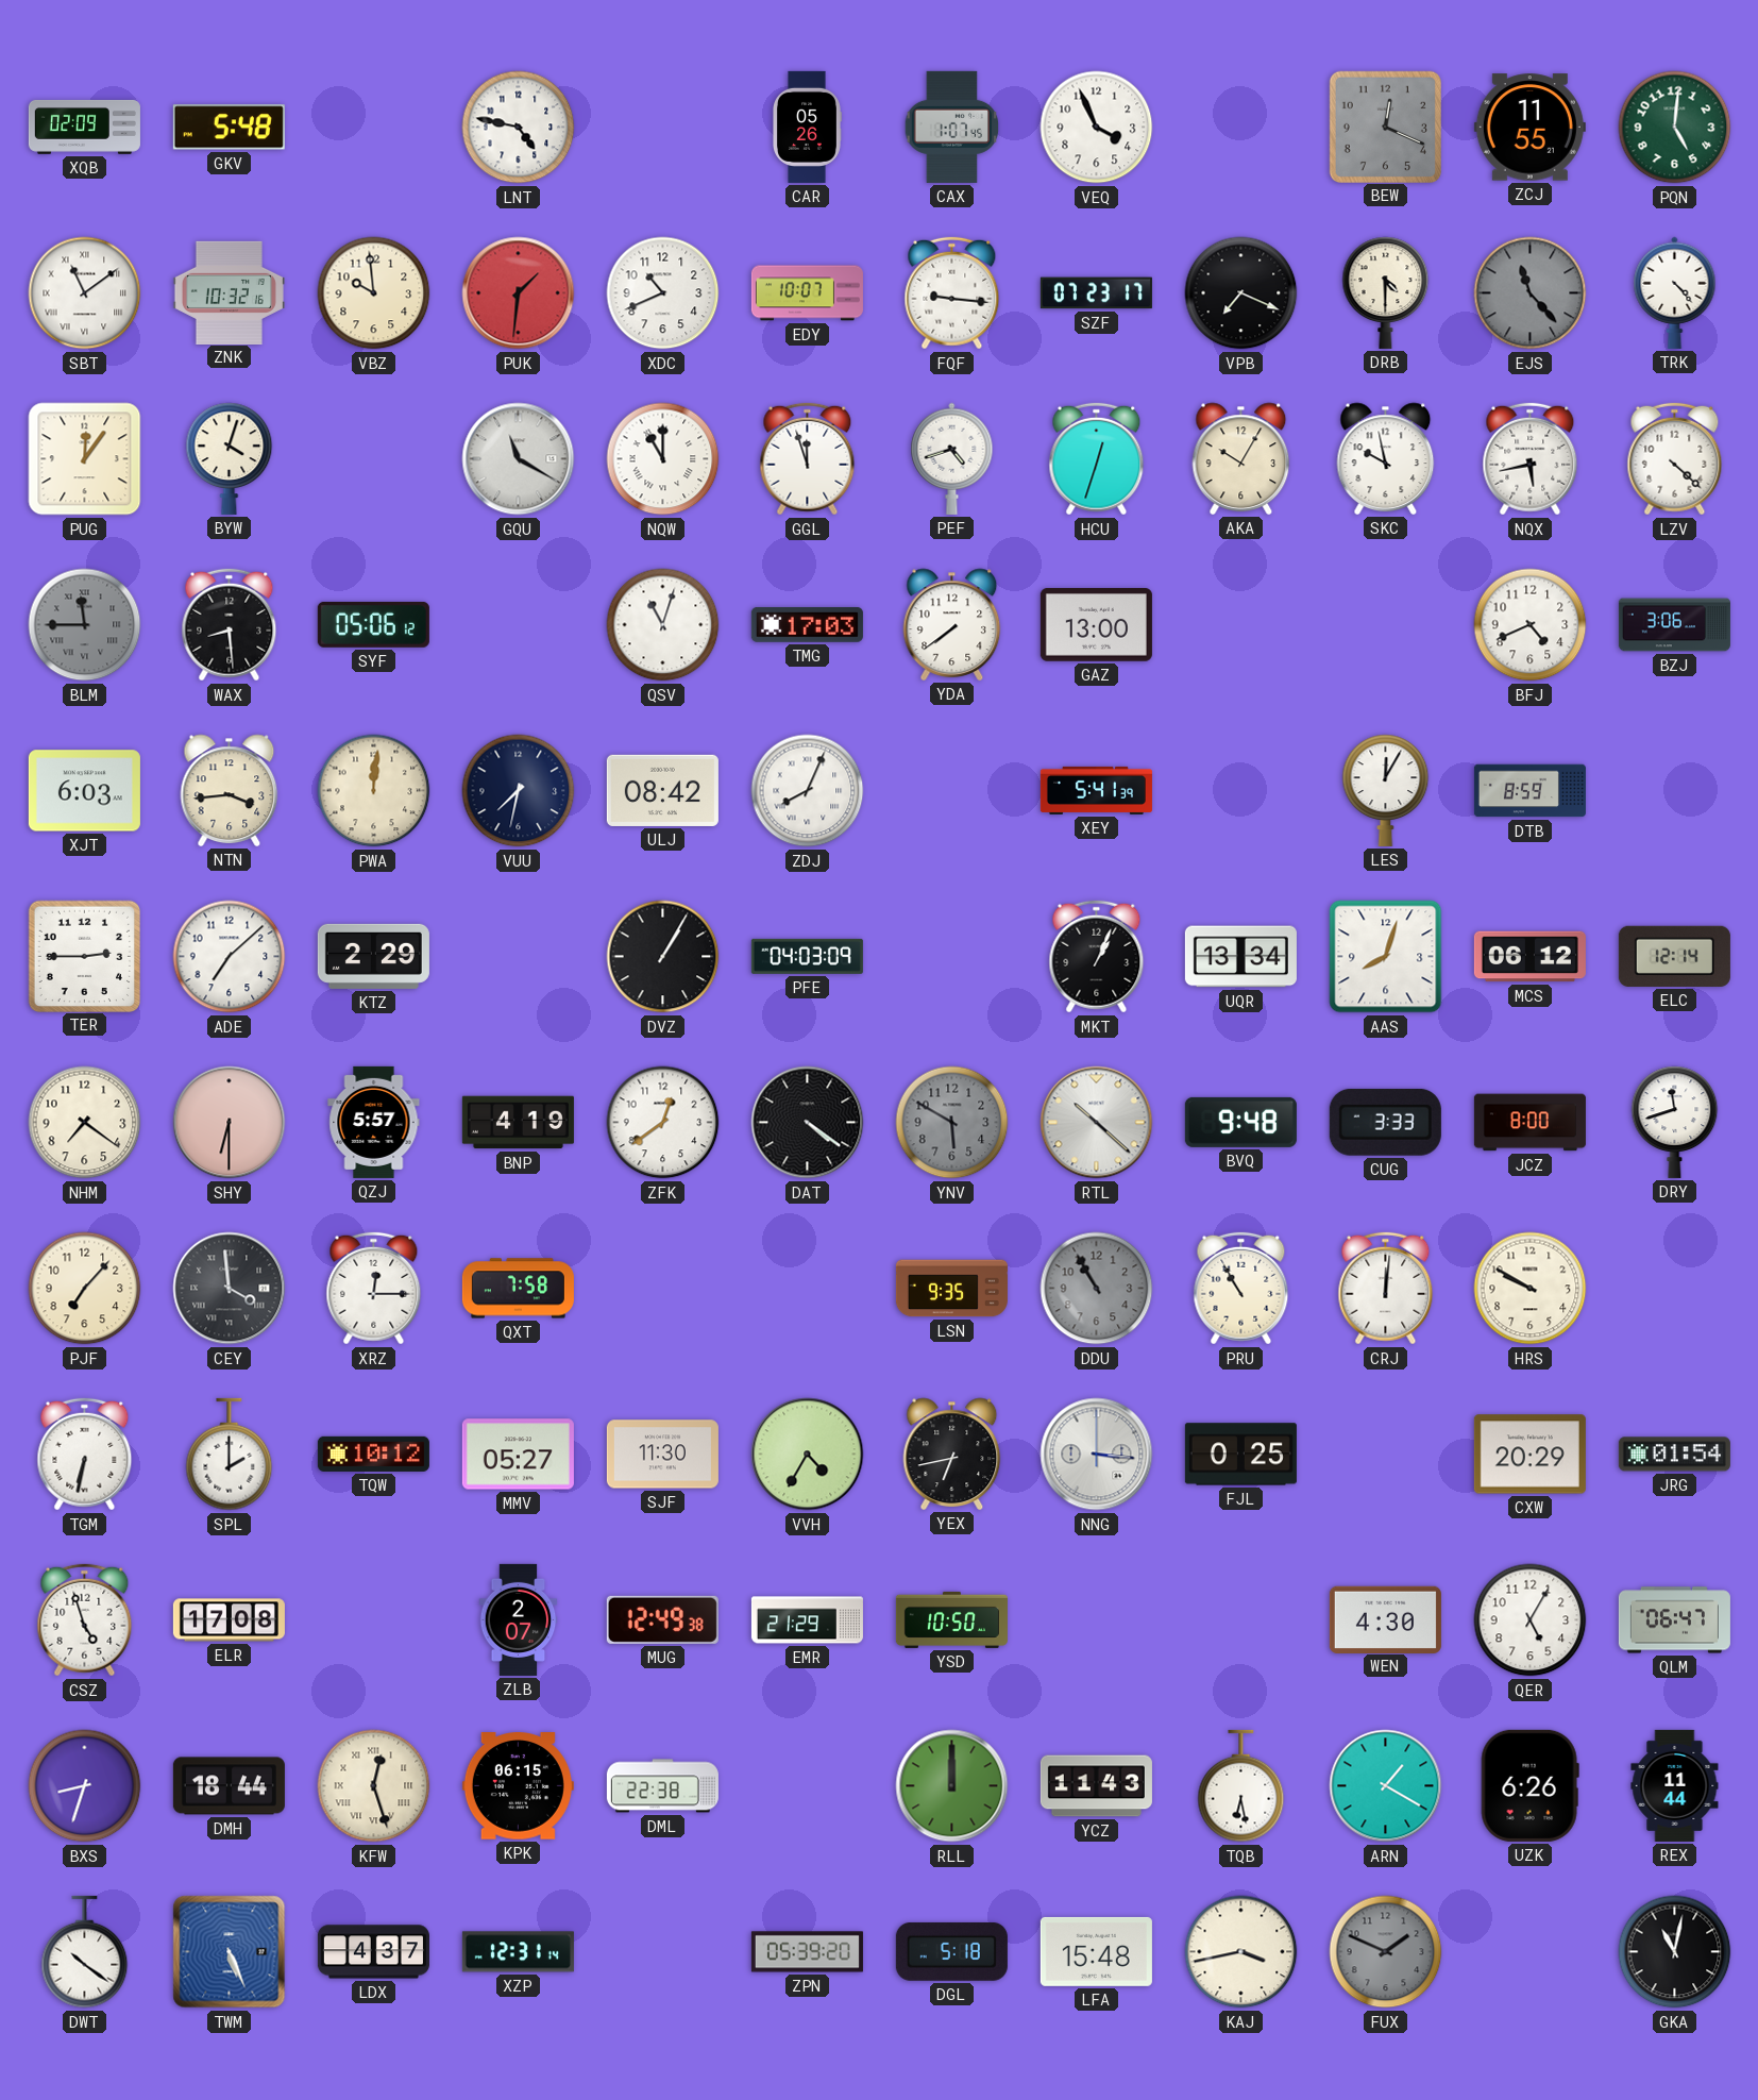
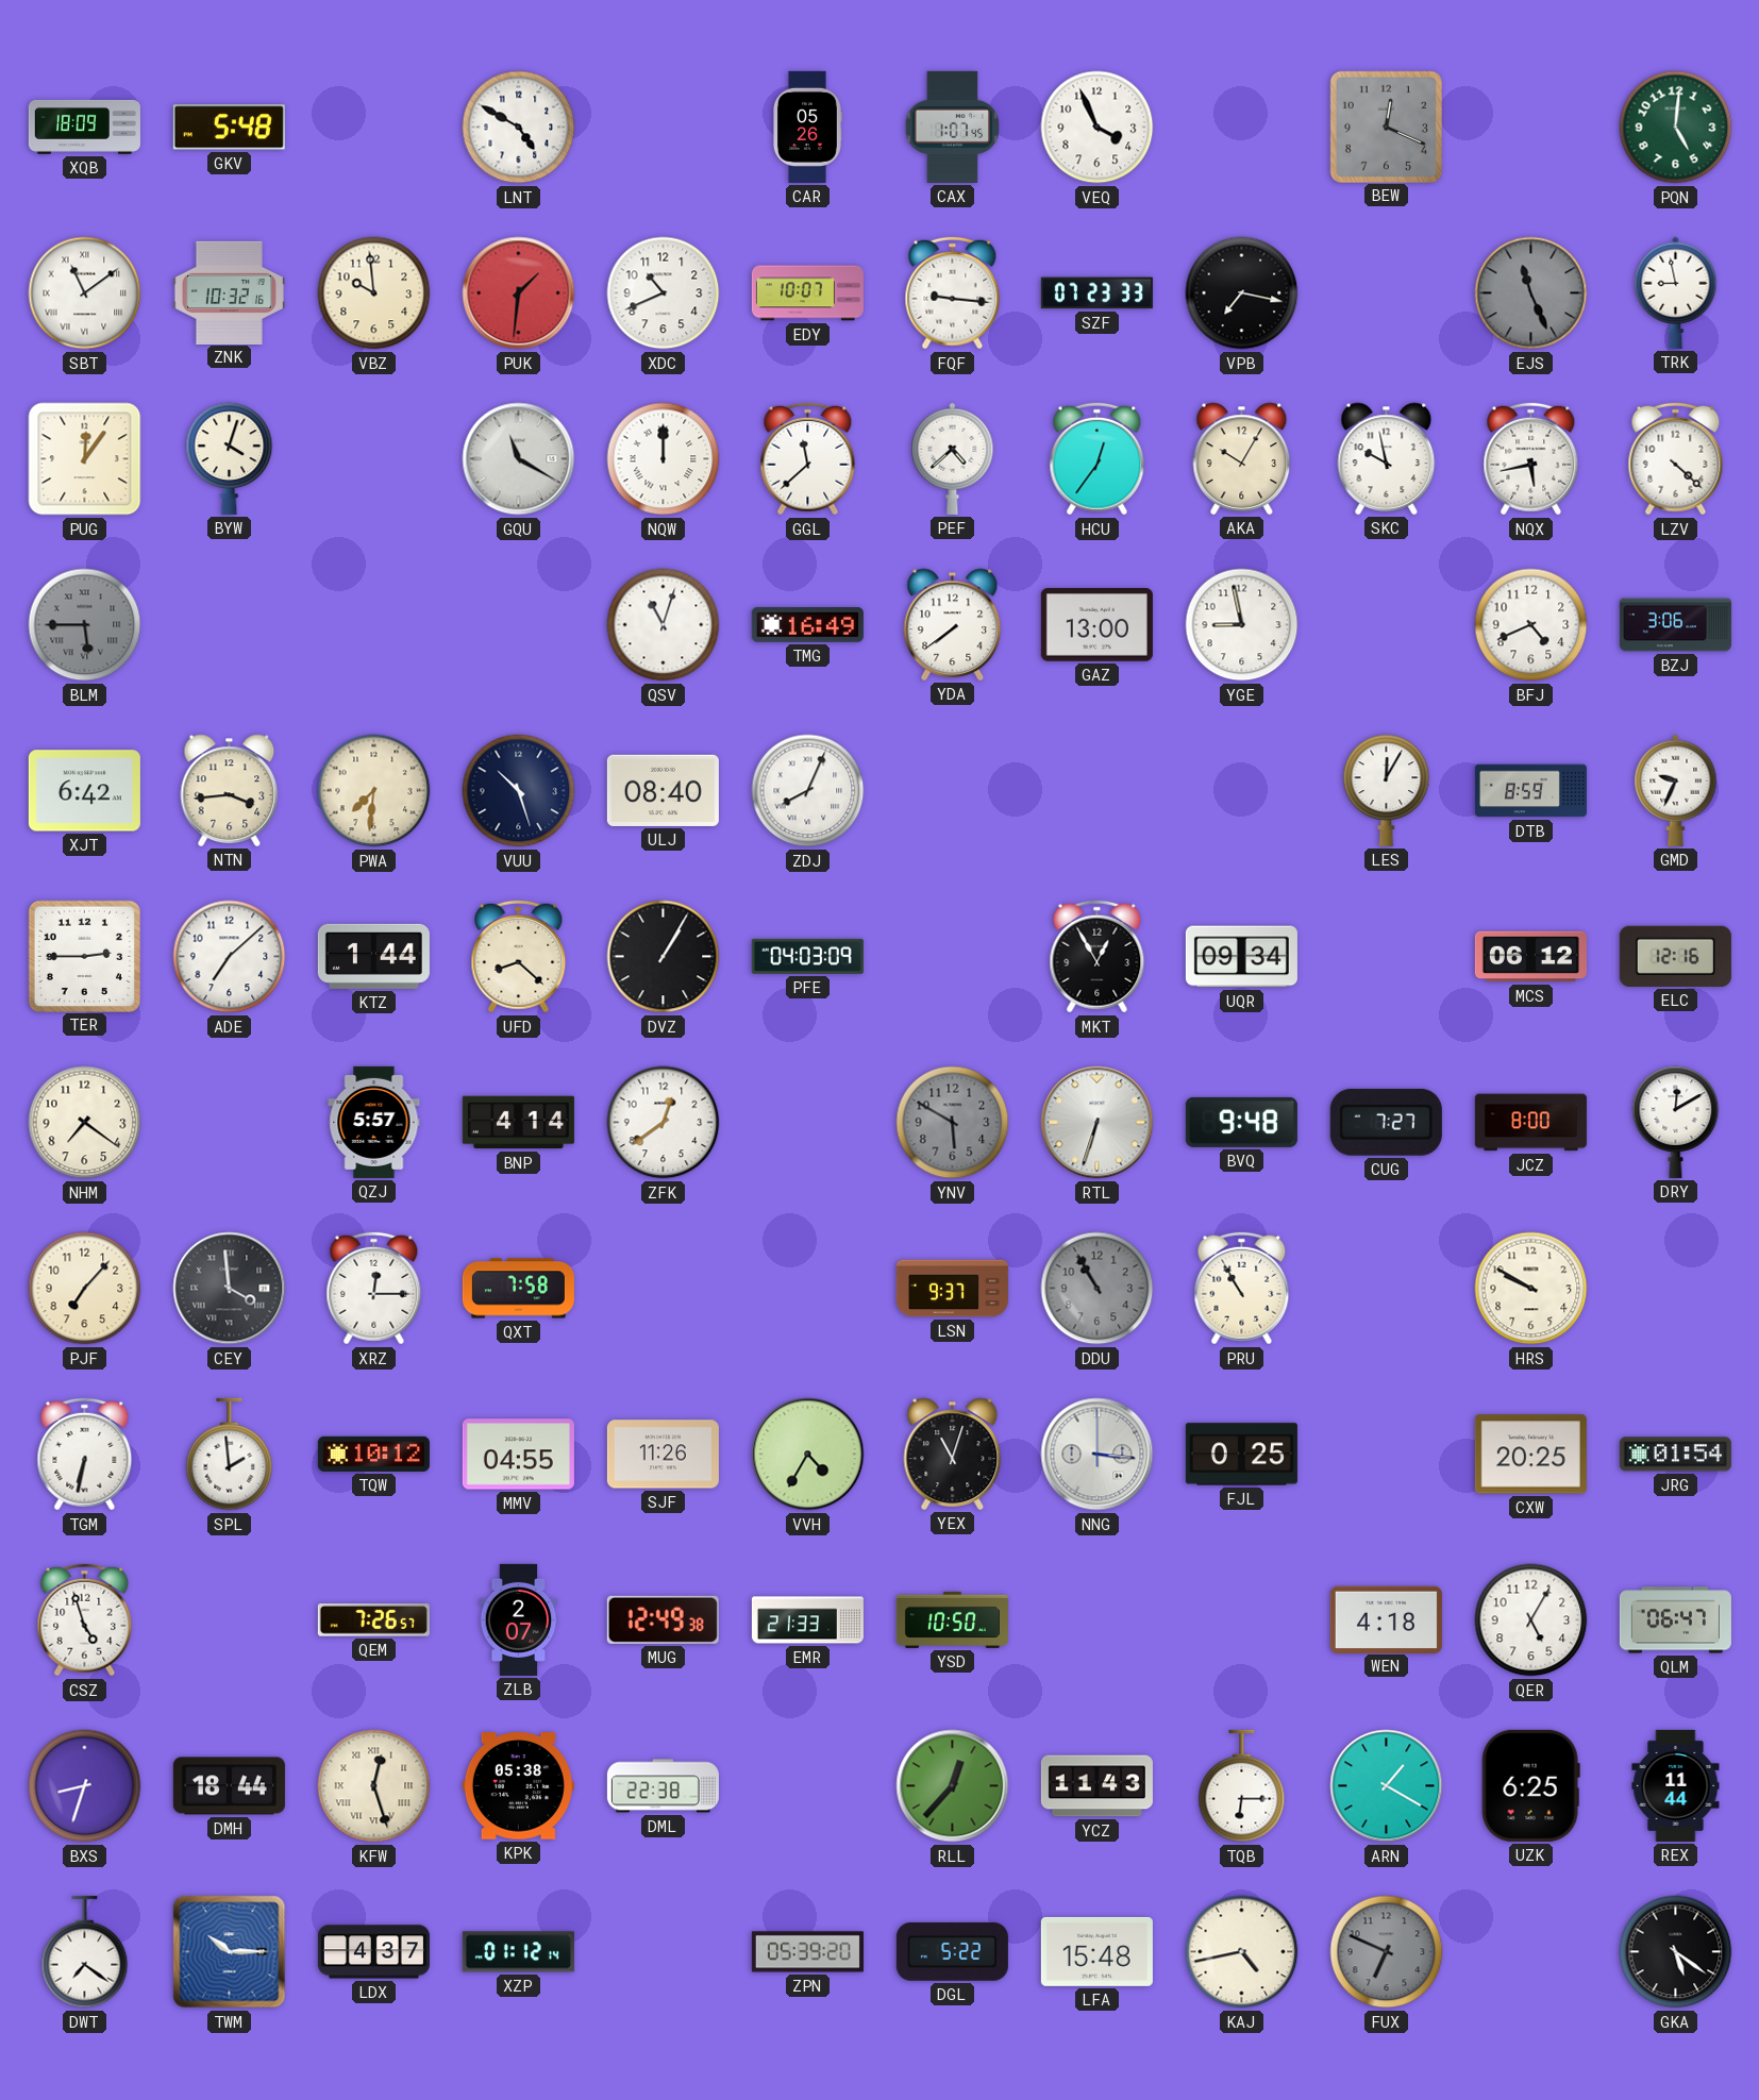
XQB: 02:09 -> 18:09
LNT: 4:47 -> 4:50
ZCJ: 11:55 -> none
SZF: 07:23:17 -> 07:23:33
VPB: 7:19 -> 7:17
DRB: 4:30 -> none
EJS: 11:23 -> 11:26
TRK: 4:23 -> 8:58
NQW: 11:00 -> 12:00
GGL: 11:57 -> 11:38
PEF: 4:42 -> 4:38
HCU: 12:33 -> 12:36
BLM: 11:45 -> 5:45
WAX: 8:29 -> none
SYF: 05:06 -> none
TMG: 17:03 -> 16:49
YGE: none -> 8:58
XJT: 6:03 -> 6:42
PWA: 12:01 -> 7:31
VUU: 7:32 -> 10:27
ULJ: 08:42 -> 08:40
XEY: 5:41 -> none
GMD: none -> 9:34
KTZ: 2:29 -> 1:44
UFD: none -> 8:22
MKT: 1:04 -> 12:55
UQR: 13:34 -> 09:34
AAS: 8:03 -> none
ELC: 12:14 -> 12:16
SHY: 6:30 -> none
BNP: 4:19 -> 4:14
DAT: 4:21 -> none
RTL: 10:22 -> 6:33
CUG: 3:33 -> 7:27
DRY: 11:42 -> 12:10
LSN: 9:35 -> 9:37
CRJ: 12:01 -> none
SPL: 2:00 -> 1:59
MMV: 05:27 -> 04:55
SJF: 11:30 -> 11:26
YEX: 6:43 -> 11:03
CXW: 20:29 -> 20:25
ELR: 17:08 -> none
QEM: none -> 7:26
EMR: 21:29 -> 21:33
WEN: 4:30 -> 4:18
KPK: 06:15 -> 05:38
RLL: 12:00 -> 12:37
TQB: 6:28 -> 6:15
UZK: 6:26 -> 6:25
DWT: 10:21 -> 7:21
TWM: 5:26 -> 10:15
XZP: 12:31 -> 01:12
DGL: 5:18 -> 5:22
KAJ: 3:43 -> 4:43
FUX: 1:49 -> 6:49
GKA: 11:02 -> 5:21
